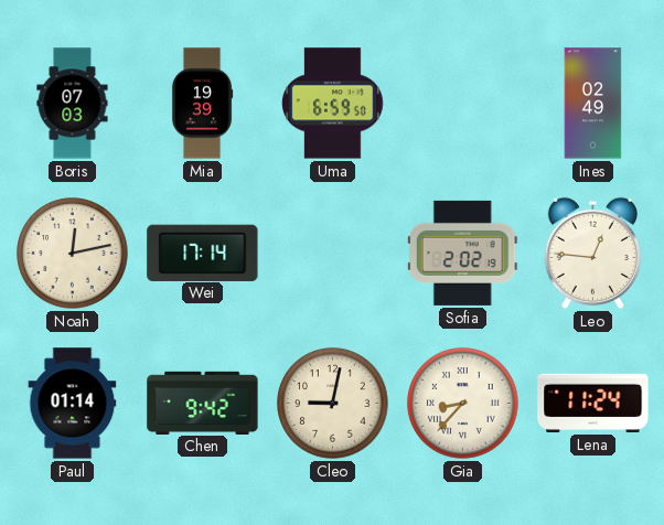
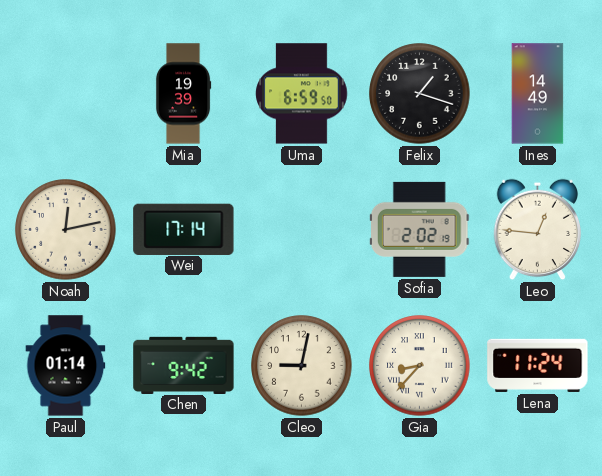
Boris: 07:03 -> none
Felix: none -> 1:18
Ines: 02:49 -> 14:49
